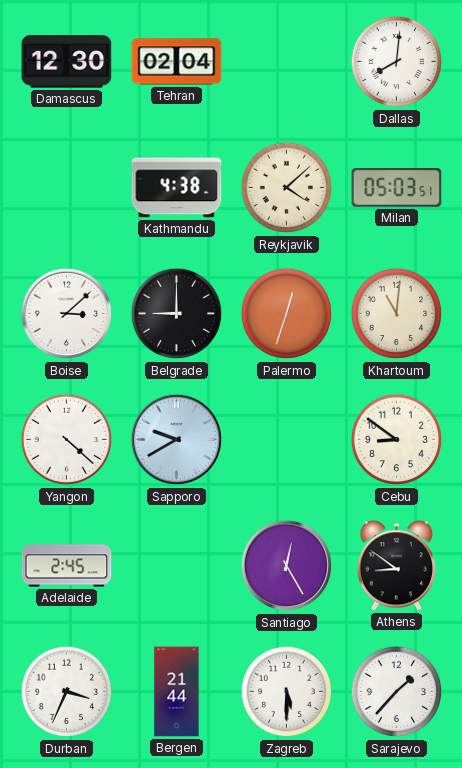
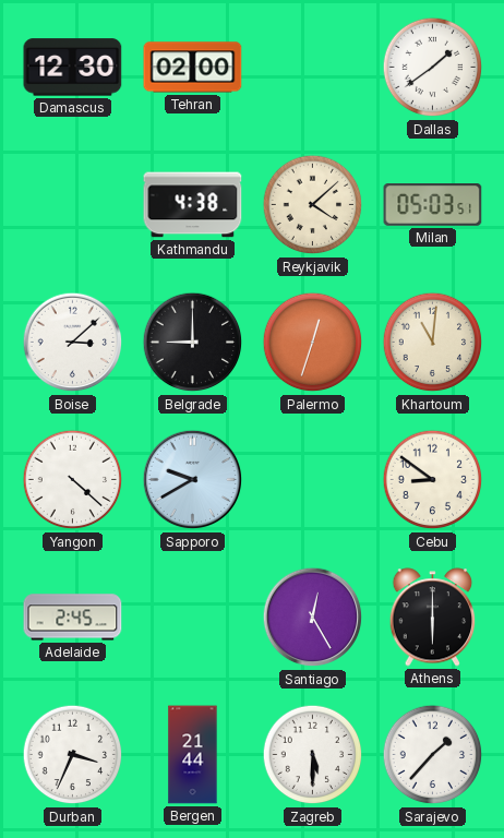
Tehran: 02:04 -> 02:00
Dallas: 8:01 -> 1:39
Athens: 8:51 -> 6:00
